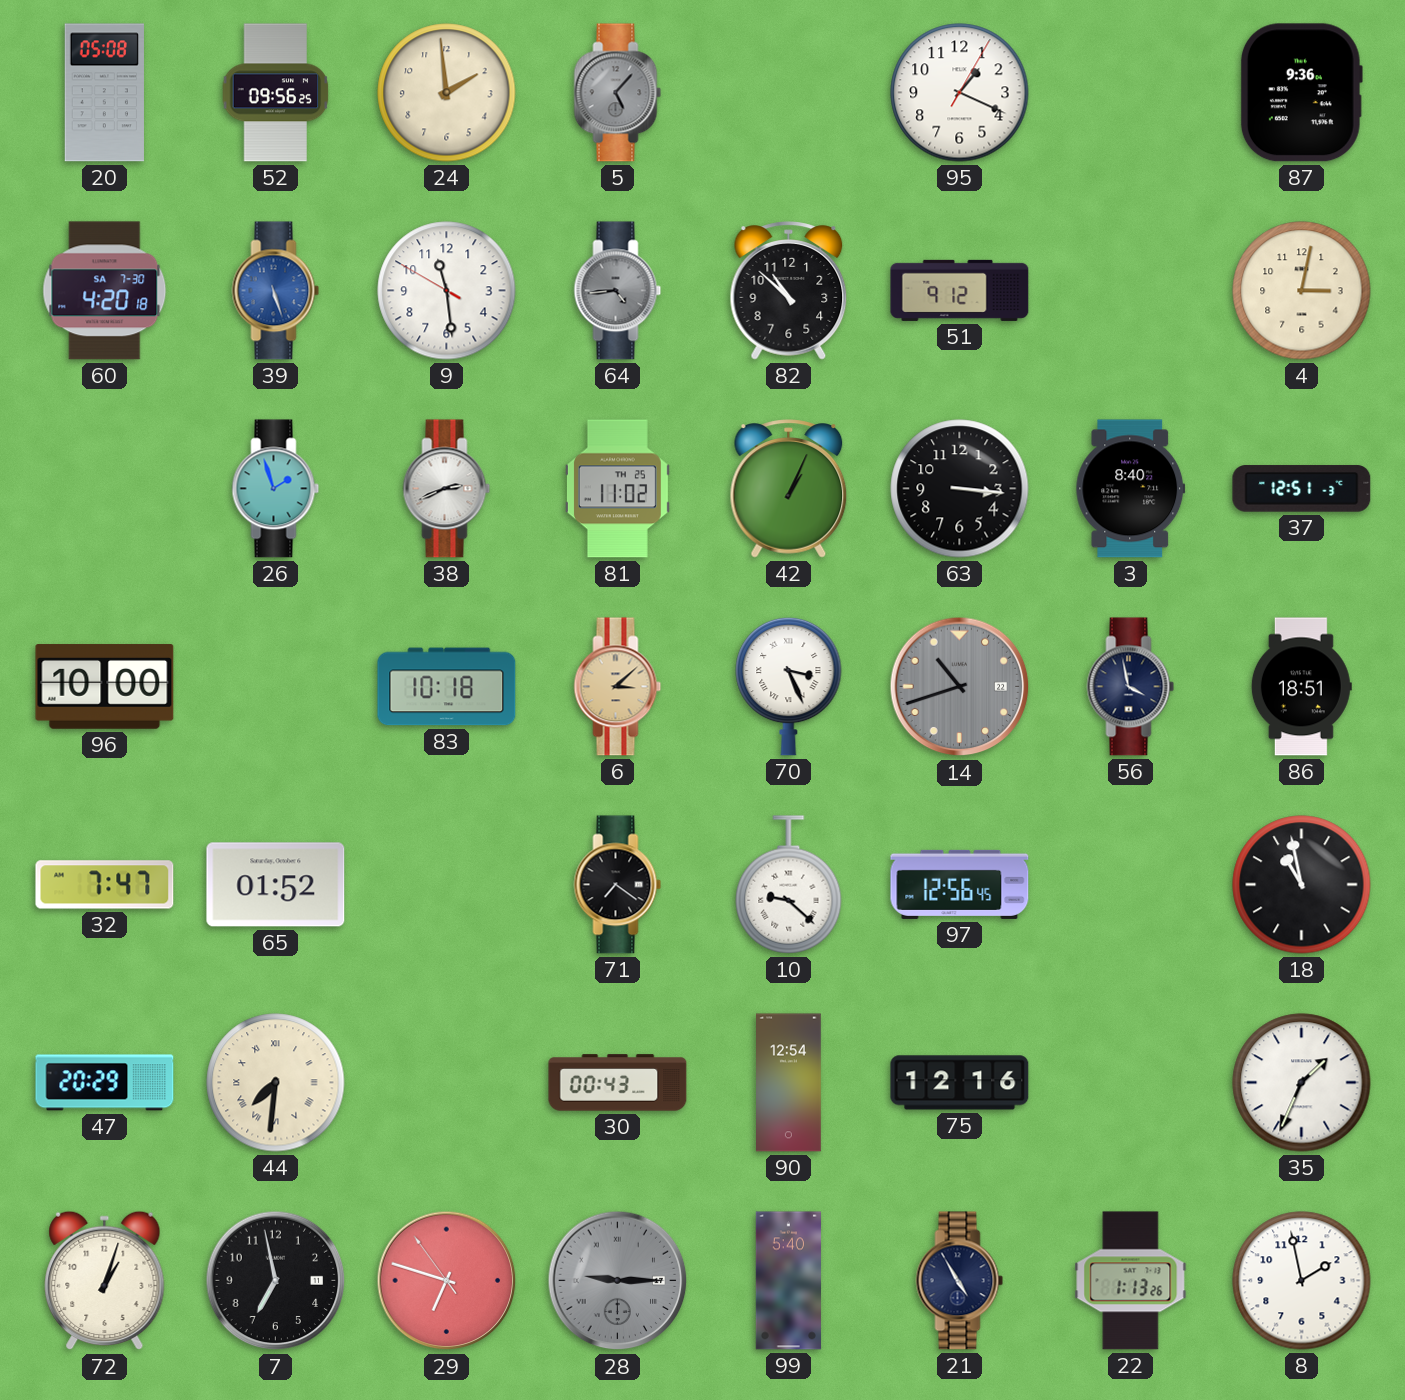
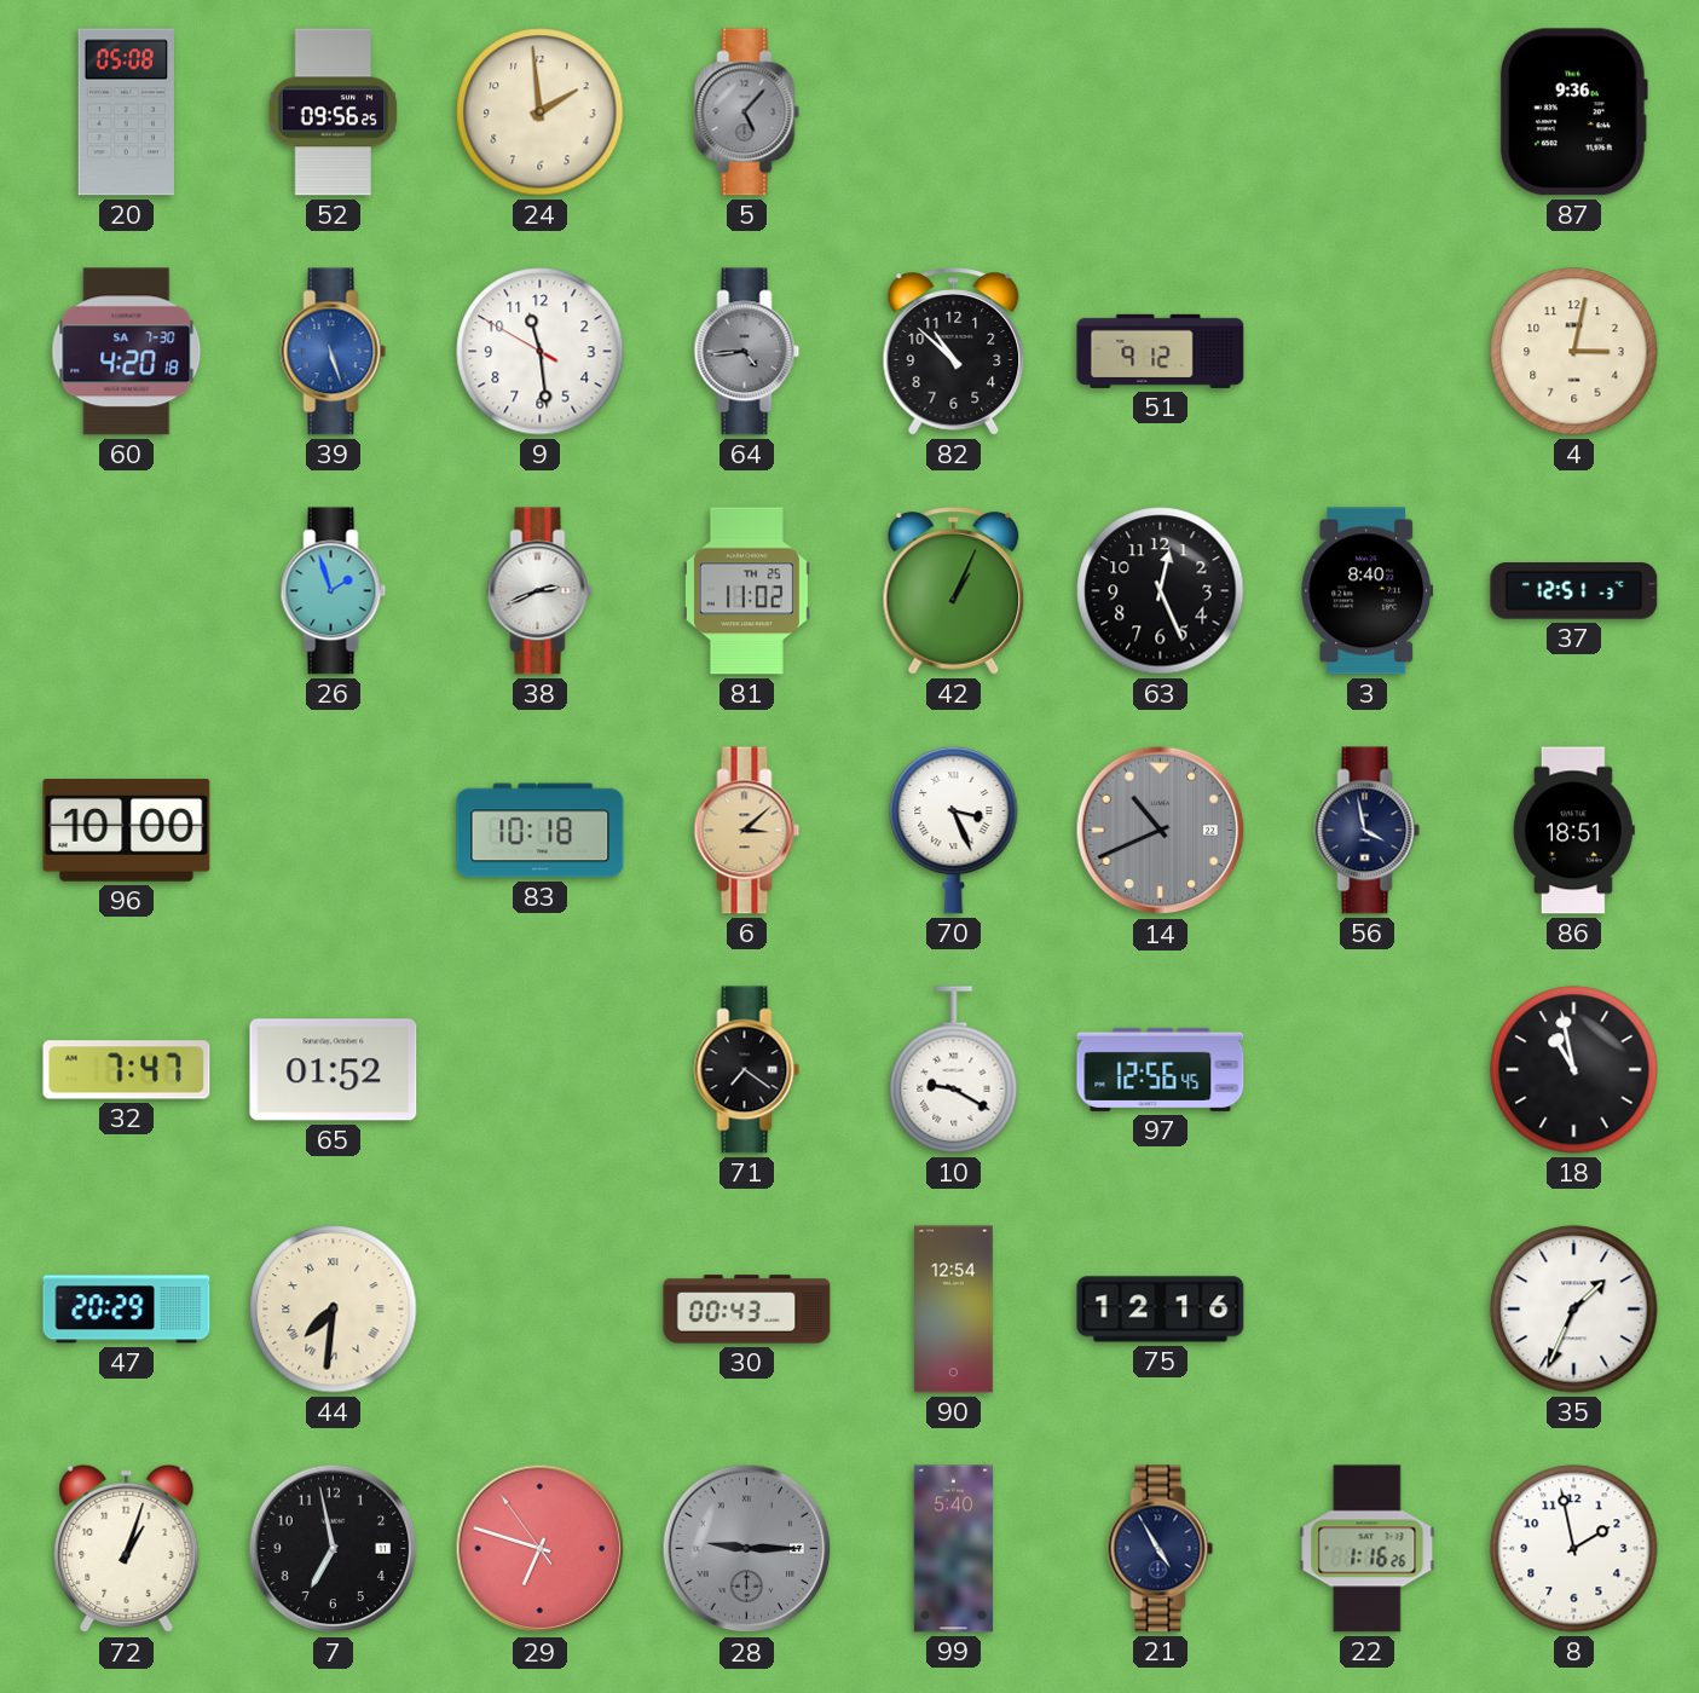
95: 1:19 -> none
63: 3:16 -> 12:26
14: 10:42 -> 10:41
10: 9:22 -> 9:20
22: 1:13 -> 1:16
